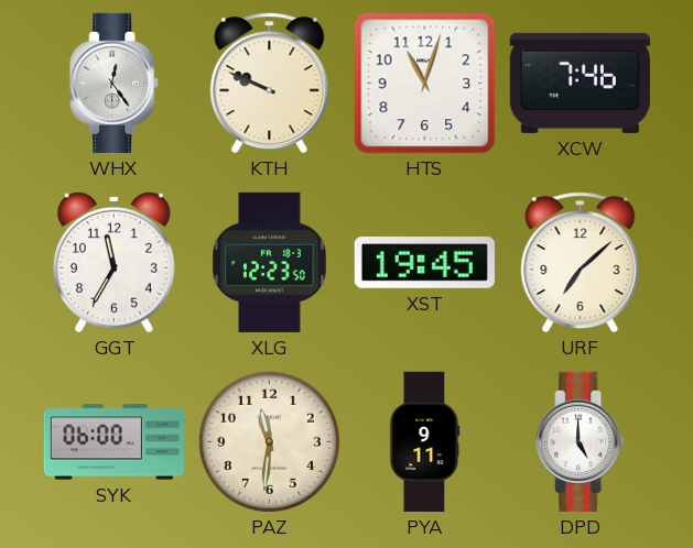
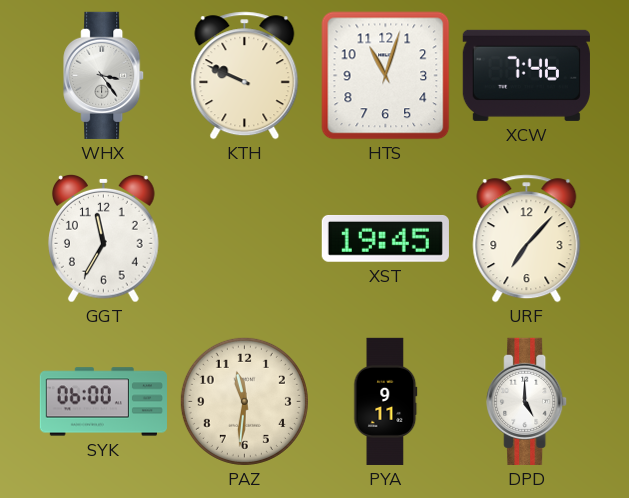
WHX: 12:24 -> 3:24
XLG: 12:23 -> none
URF: 7:08 -> 7:07
